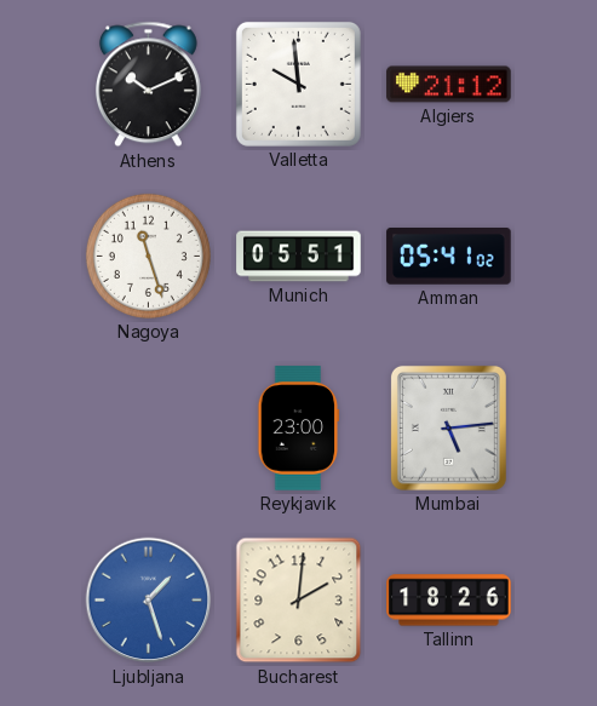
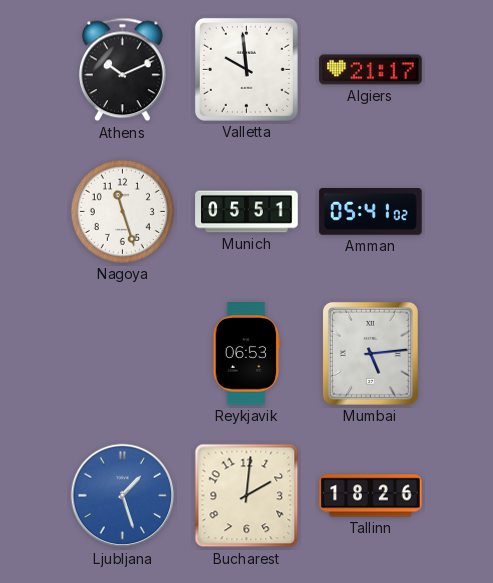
Algiers: 21:12 -> 21:17
Reykjavik: 23:00 -> 06:53
